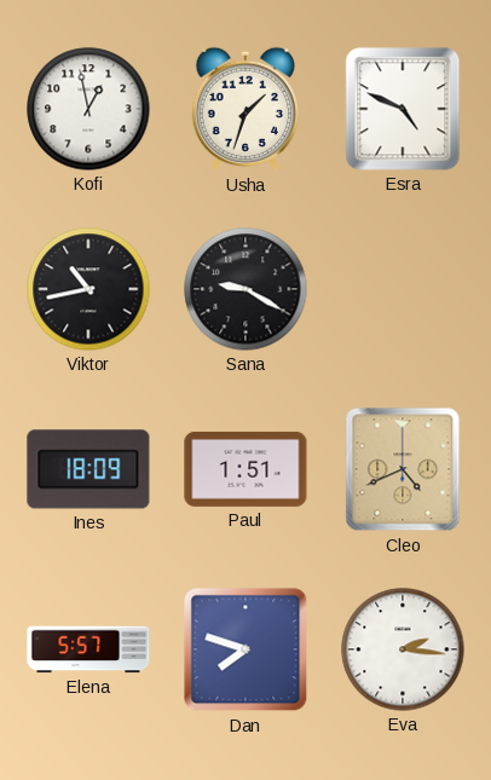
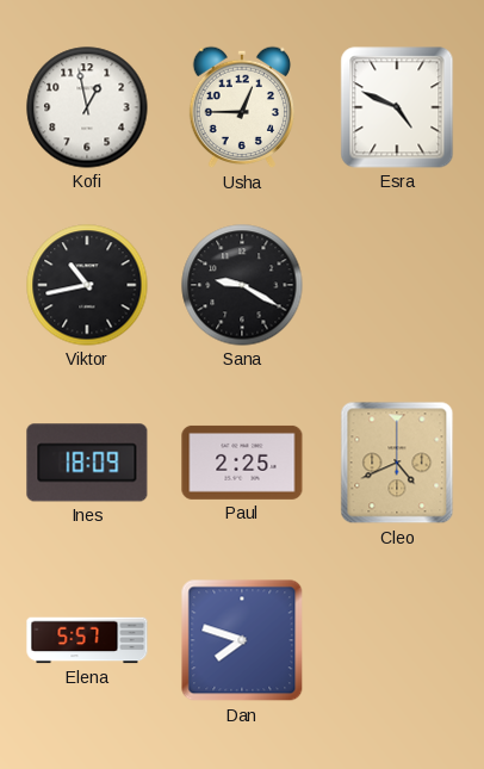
Usha: 1:33 -> 12:45
Paul: 1:51 -> 2:25
Eva: 2:16 -> none
